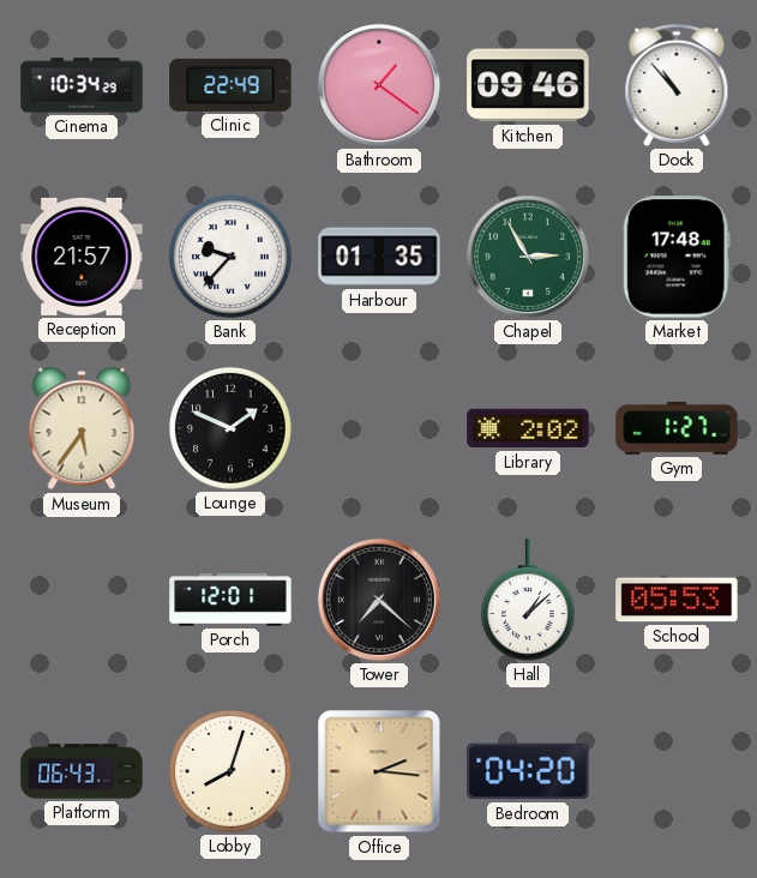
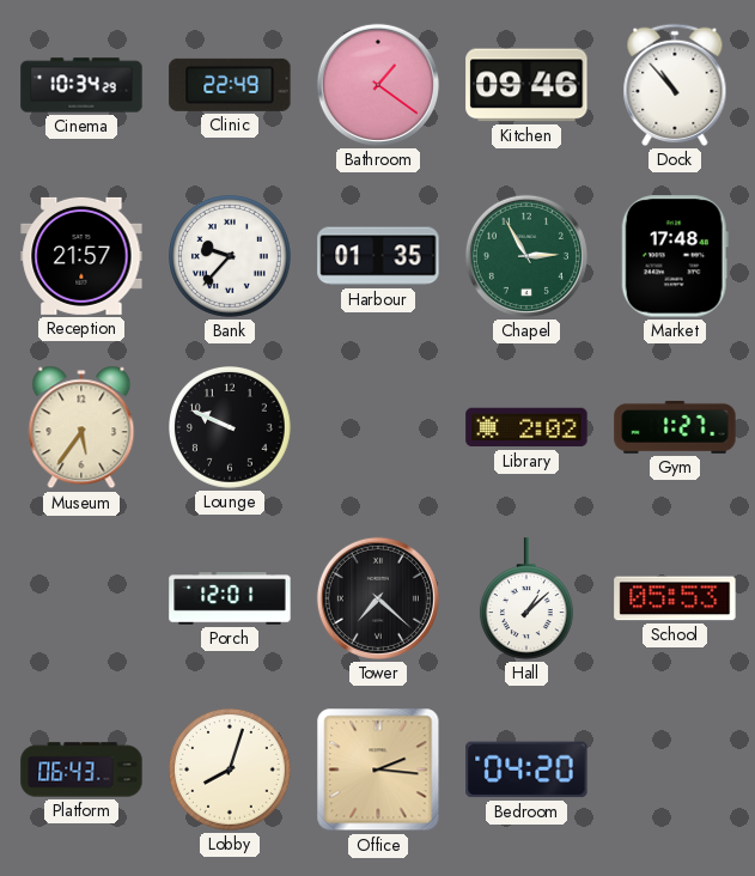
Lounge: 1:49 -> 9:49
